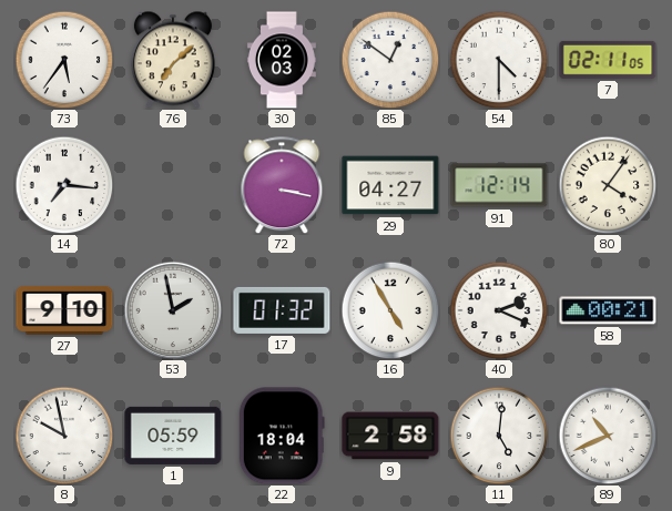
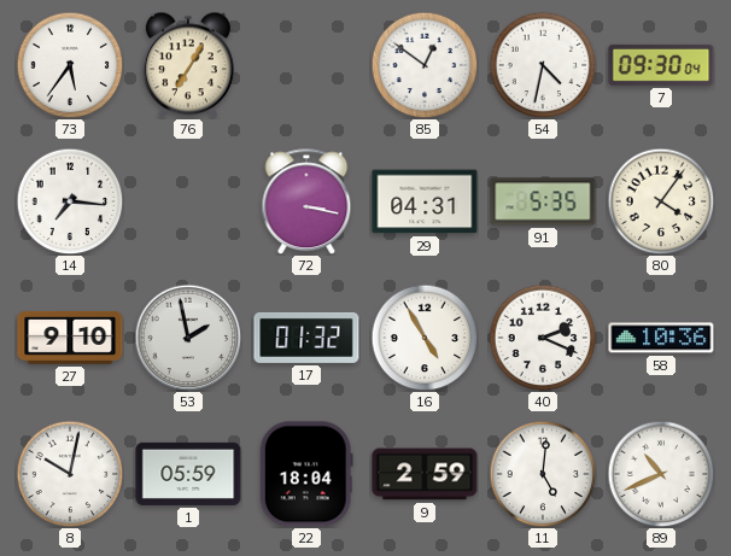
76: 7:08 -> 7:05
30: 02:03 -> none
54: 4:30 -> 4:32
7: 02:11 -> 09:30
29: 04:27 -> 04:31
91: 12:14 -> 5:35
58: 00:21 -> 10:36
8: 9:58 -> 10:02
9: 2:58 -> 2:59
